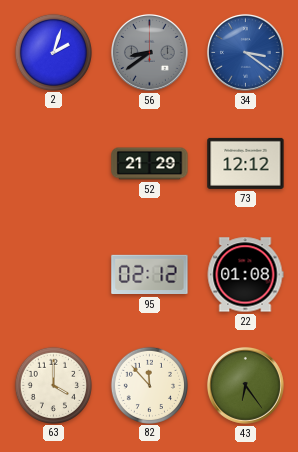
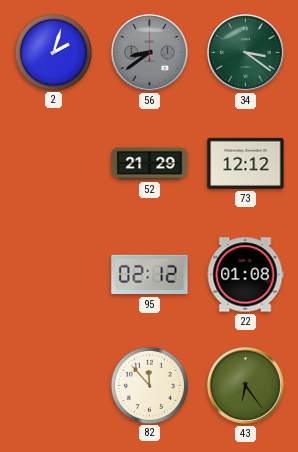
34 dial: blue -> green
63: 4:00 -> none
